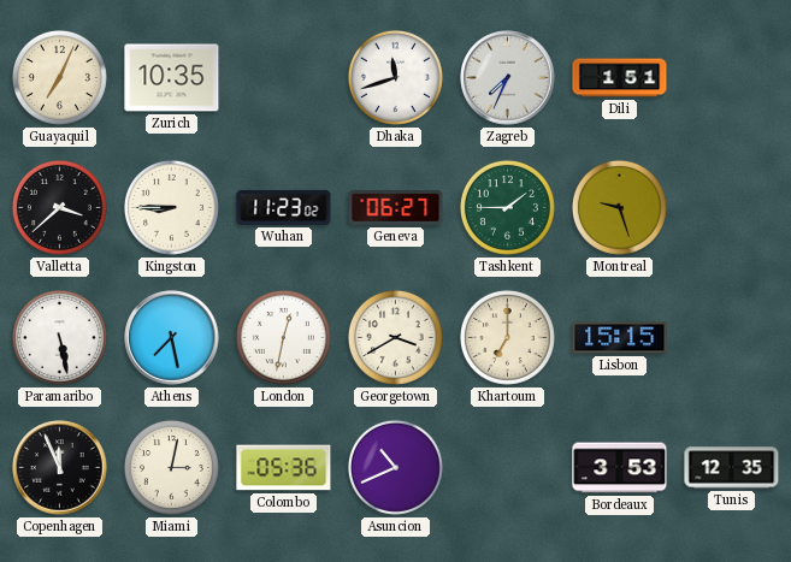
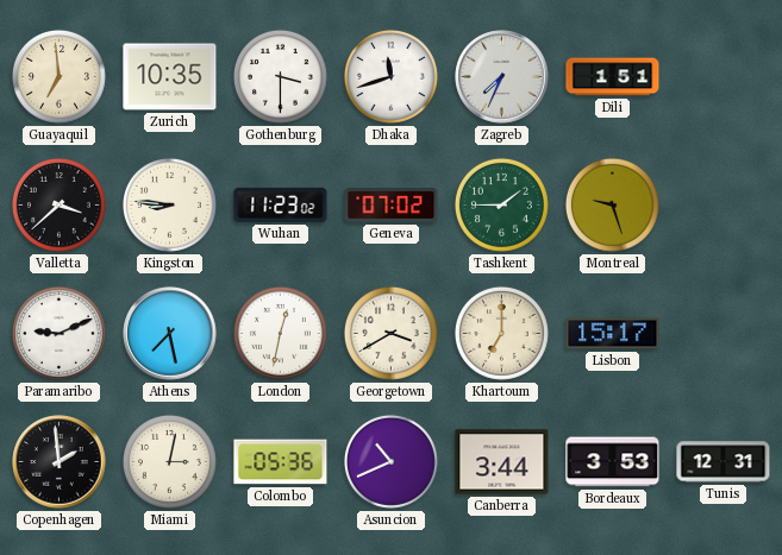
Guayaquil: 7:04 -> 6:59
Gothenburg: none -> 3:30
Kingston: 8:45 -> 8:46
Geneva: 06:27 -> 07:02
Paramaribo: 5:28 -> 9:11
Lisbon: 15:15 -> 15:17
Copenhagen: 11:56 -> 1:59
Canberra: none -> 3:44
Tunis: 12:35 -> 12:31
